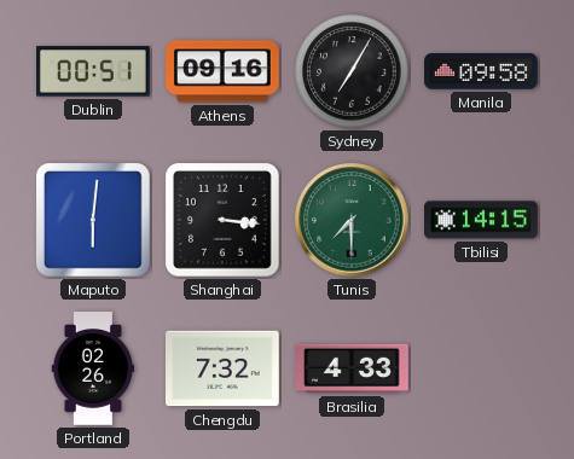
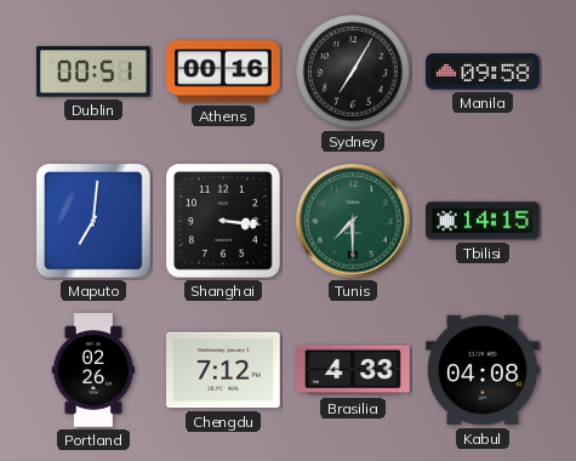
Athens: 09:16 -> 00:16
Maputo: 6:01 -> 7:01
Chengdu: 7:32 -> 7:12
Kabul: none -> 04:08
